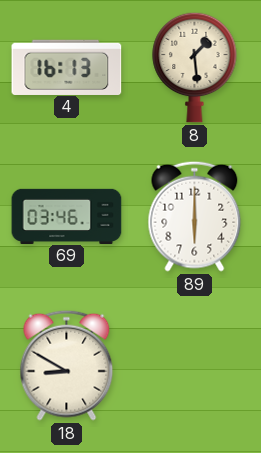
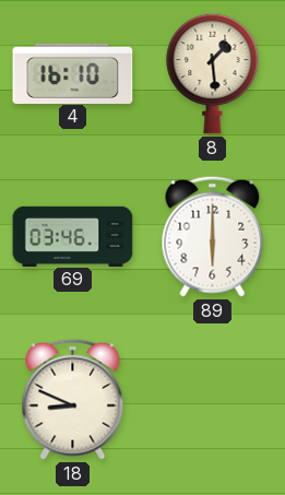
4: 16:13 -> 16:10
18: 8:50 -> 8:49
